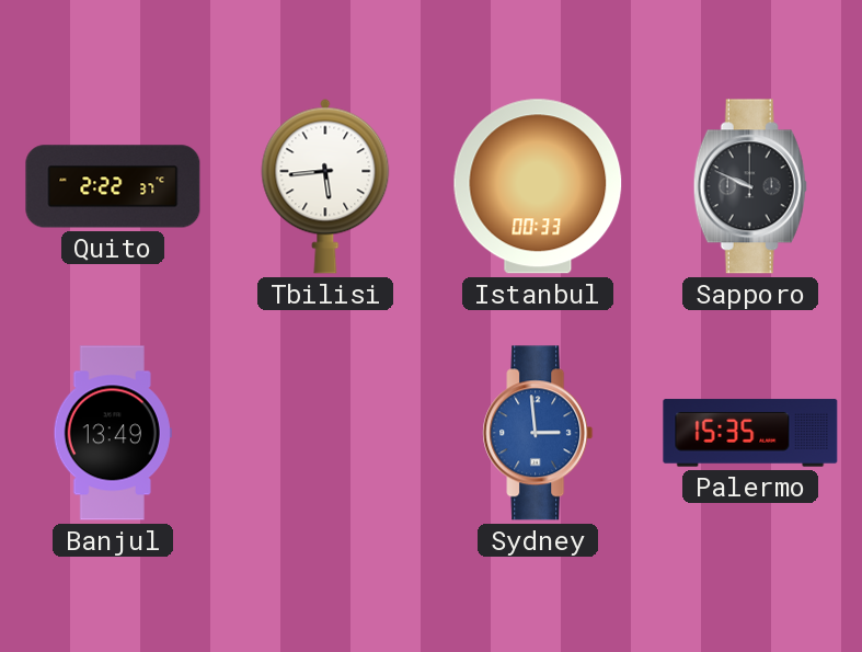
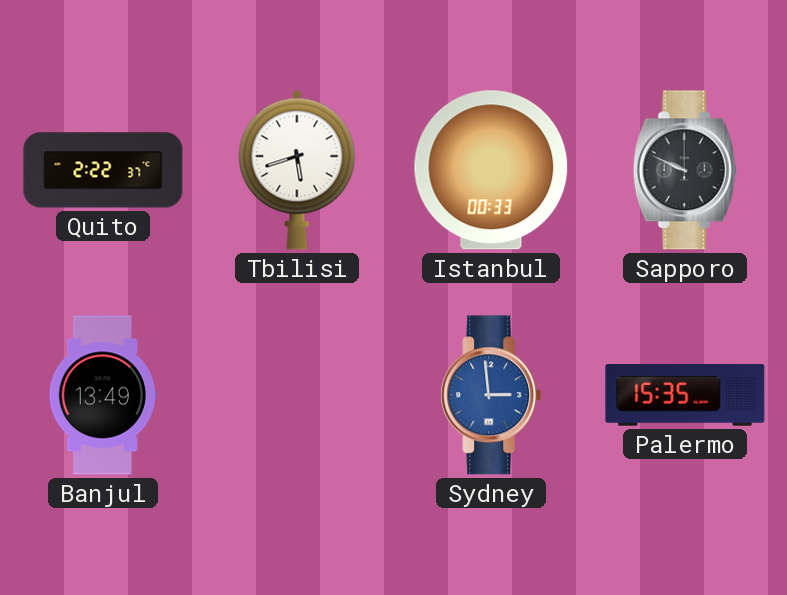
Tbilisi: 5:44 -> 5:42
